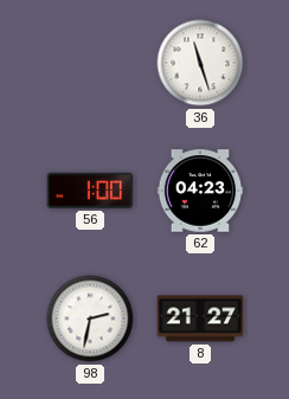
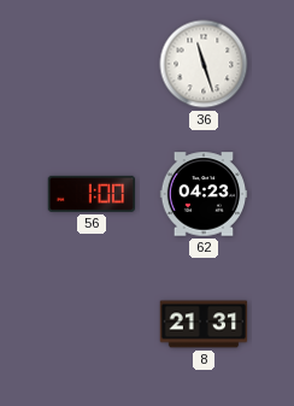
98: 2:32 -> none
8: 21:27 -> 21:31
